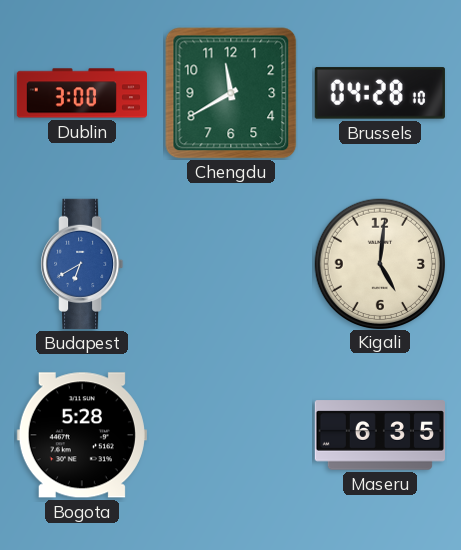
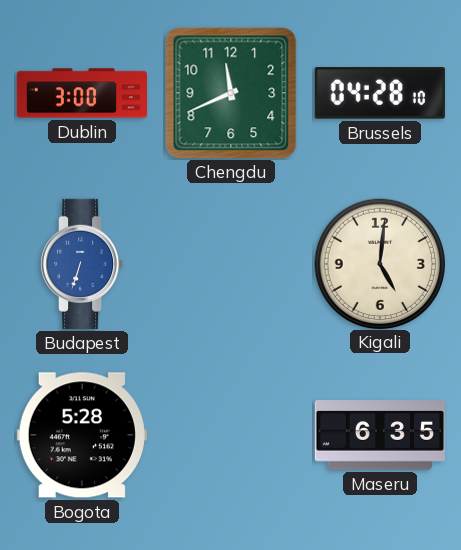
Chengdu: 11:40 -> 11:41
Budapest: 6:40 -> 6:33
